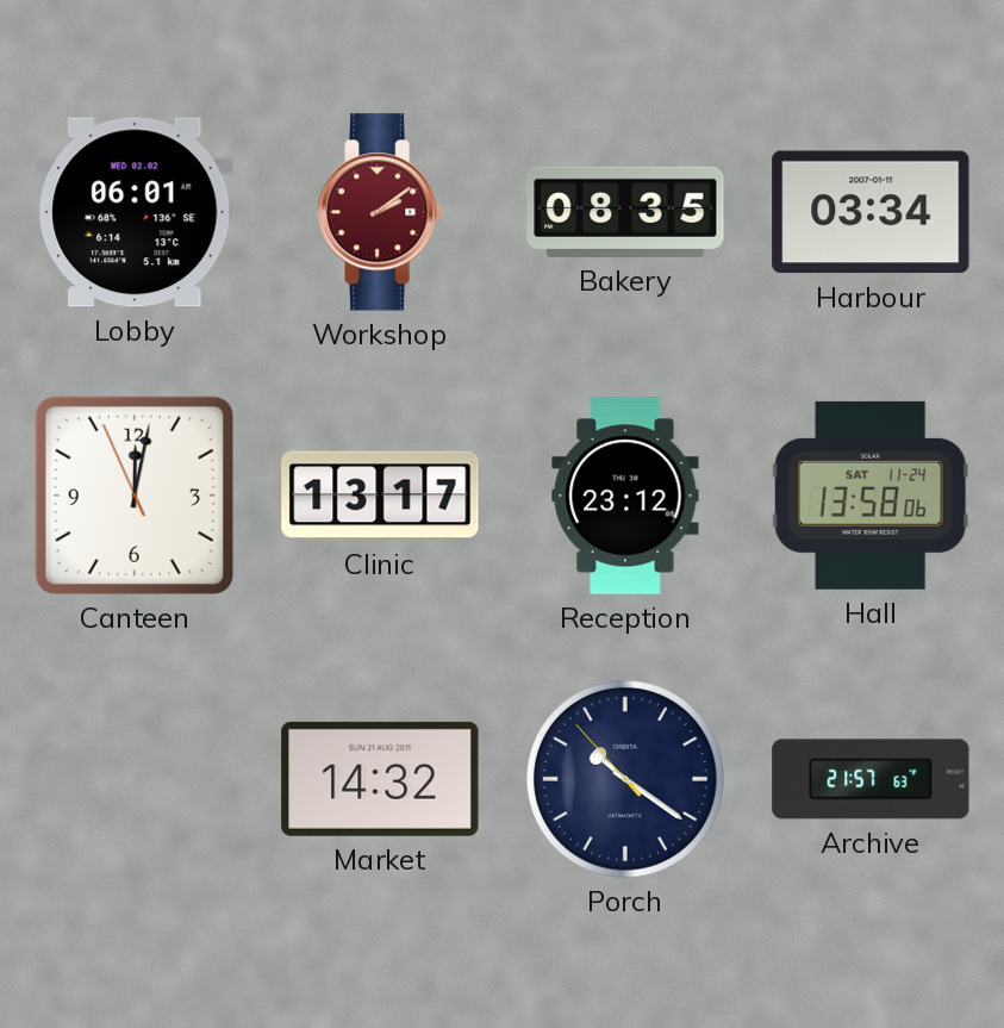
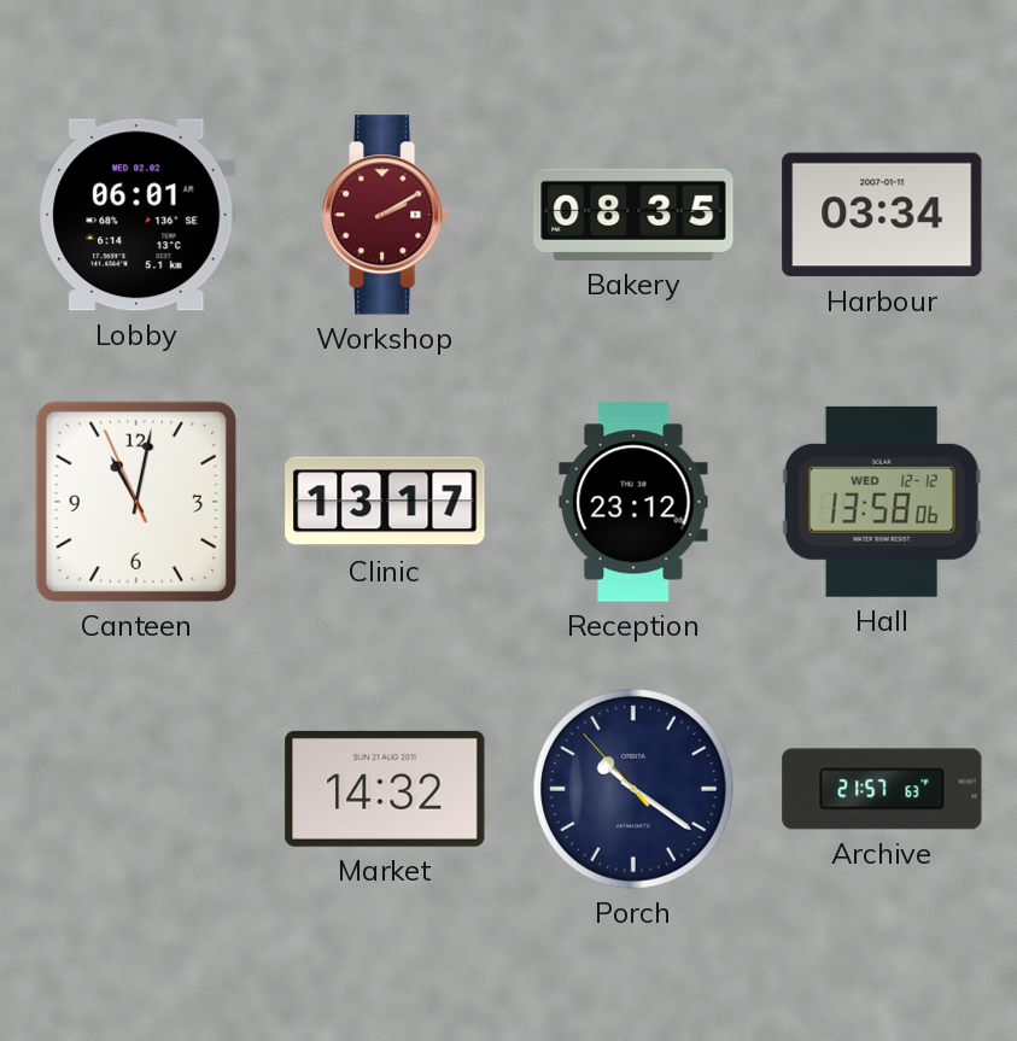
Workshop: 2:09 -> 2:10
Canteen: 12:01 -> 11:01
Hall date: SAT 11-24 -> WED 12-12
